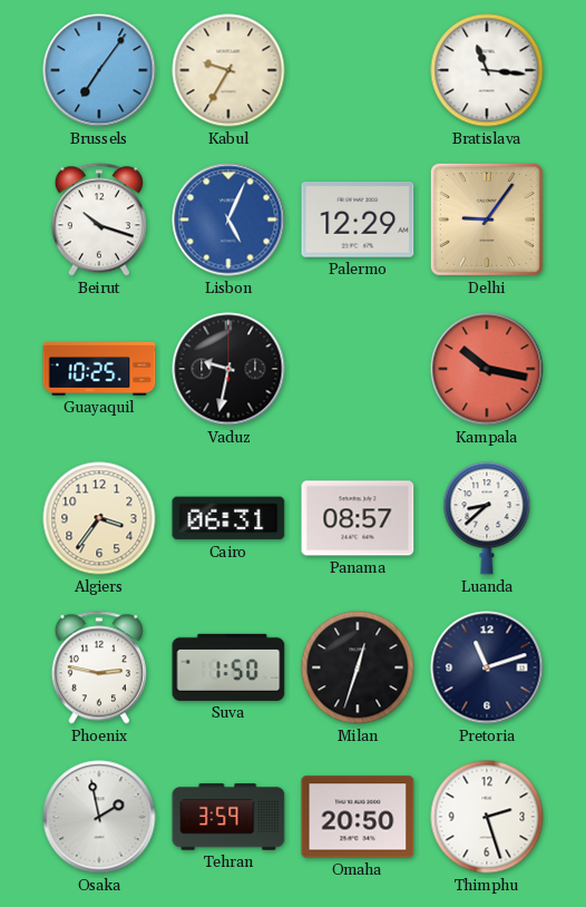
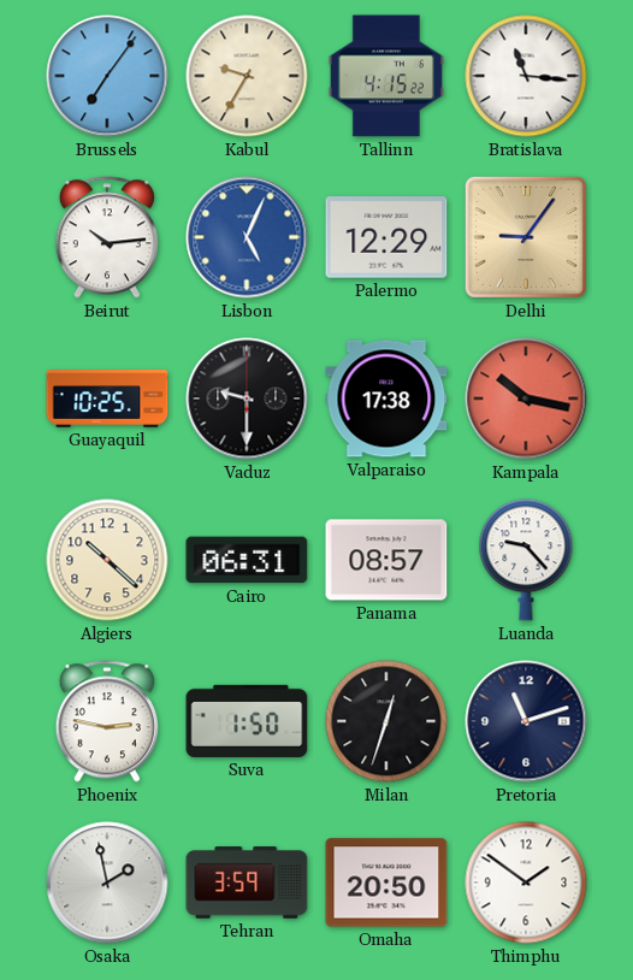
Tallinn: none -> 4:15
Beirut: 10:18 -> 10:14
Vaduz: 9:32 -> 9:30
Valparaiso: none -> 17:38
Algiers: 3:36 -> 10:22
Luanda: 8:38 -> 9:23
Thimphu: 2:27 -> 1:51
